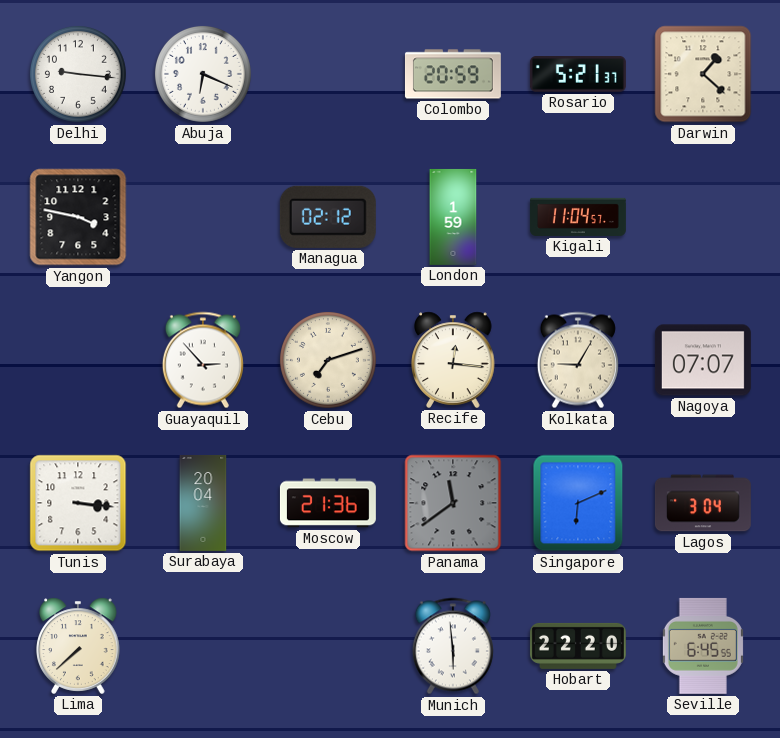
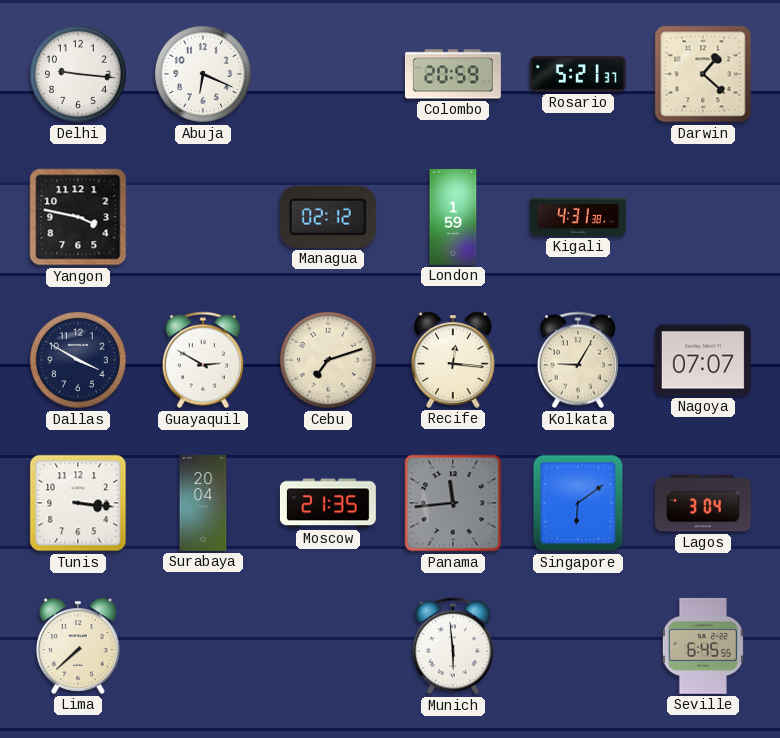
Kigali: 11:04 -> 4:31
Dallas: none -> 3:50
Guayaquil: 2:53 -> 2:50
Moscow: 21:36 -> 21:35
Panama: 11:39 -> 11:44
Singapore: 6:11 -> 6:09
Hobart: 22:20 -> none
